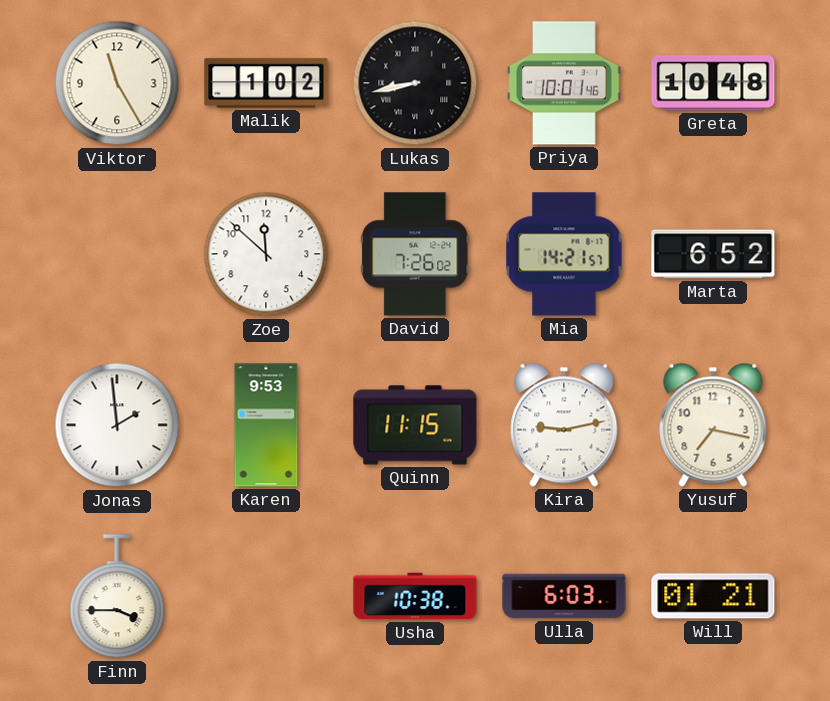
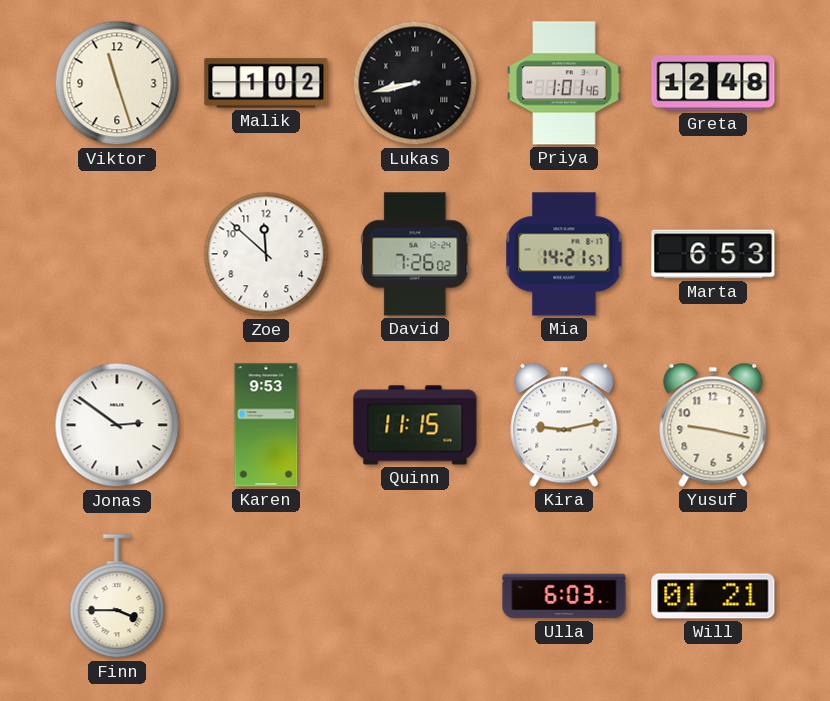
Viktor: 11:25 -> 11:27
Priya: 10:01 -> 1:01
Greta: 10:48 -> 12:48
Marta: 6:52 -> 6:53
Jonas: 1:59 -> 2:51
Yusuf: 7:17 -> 9:17
Usha: 10:38 -> none
